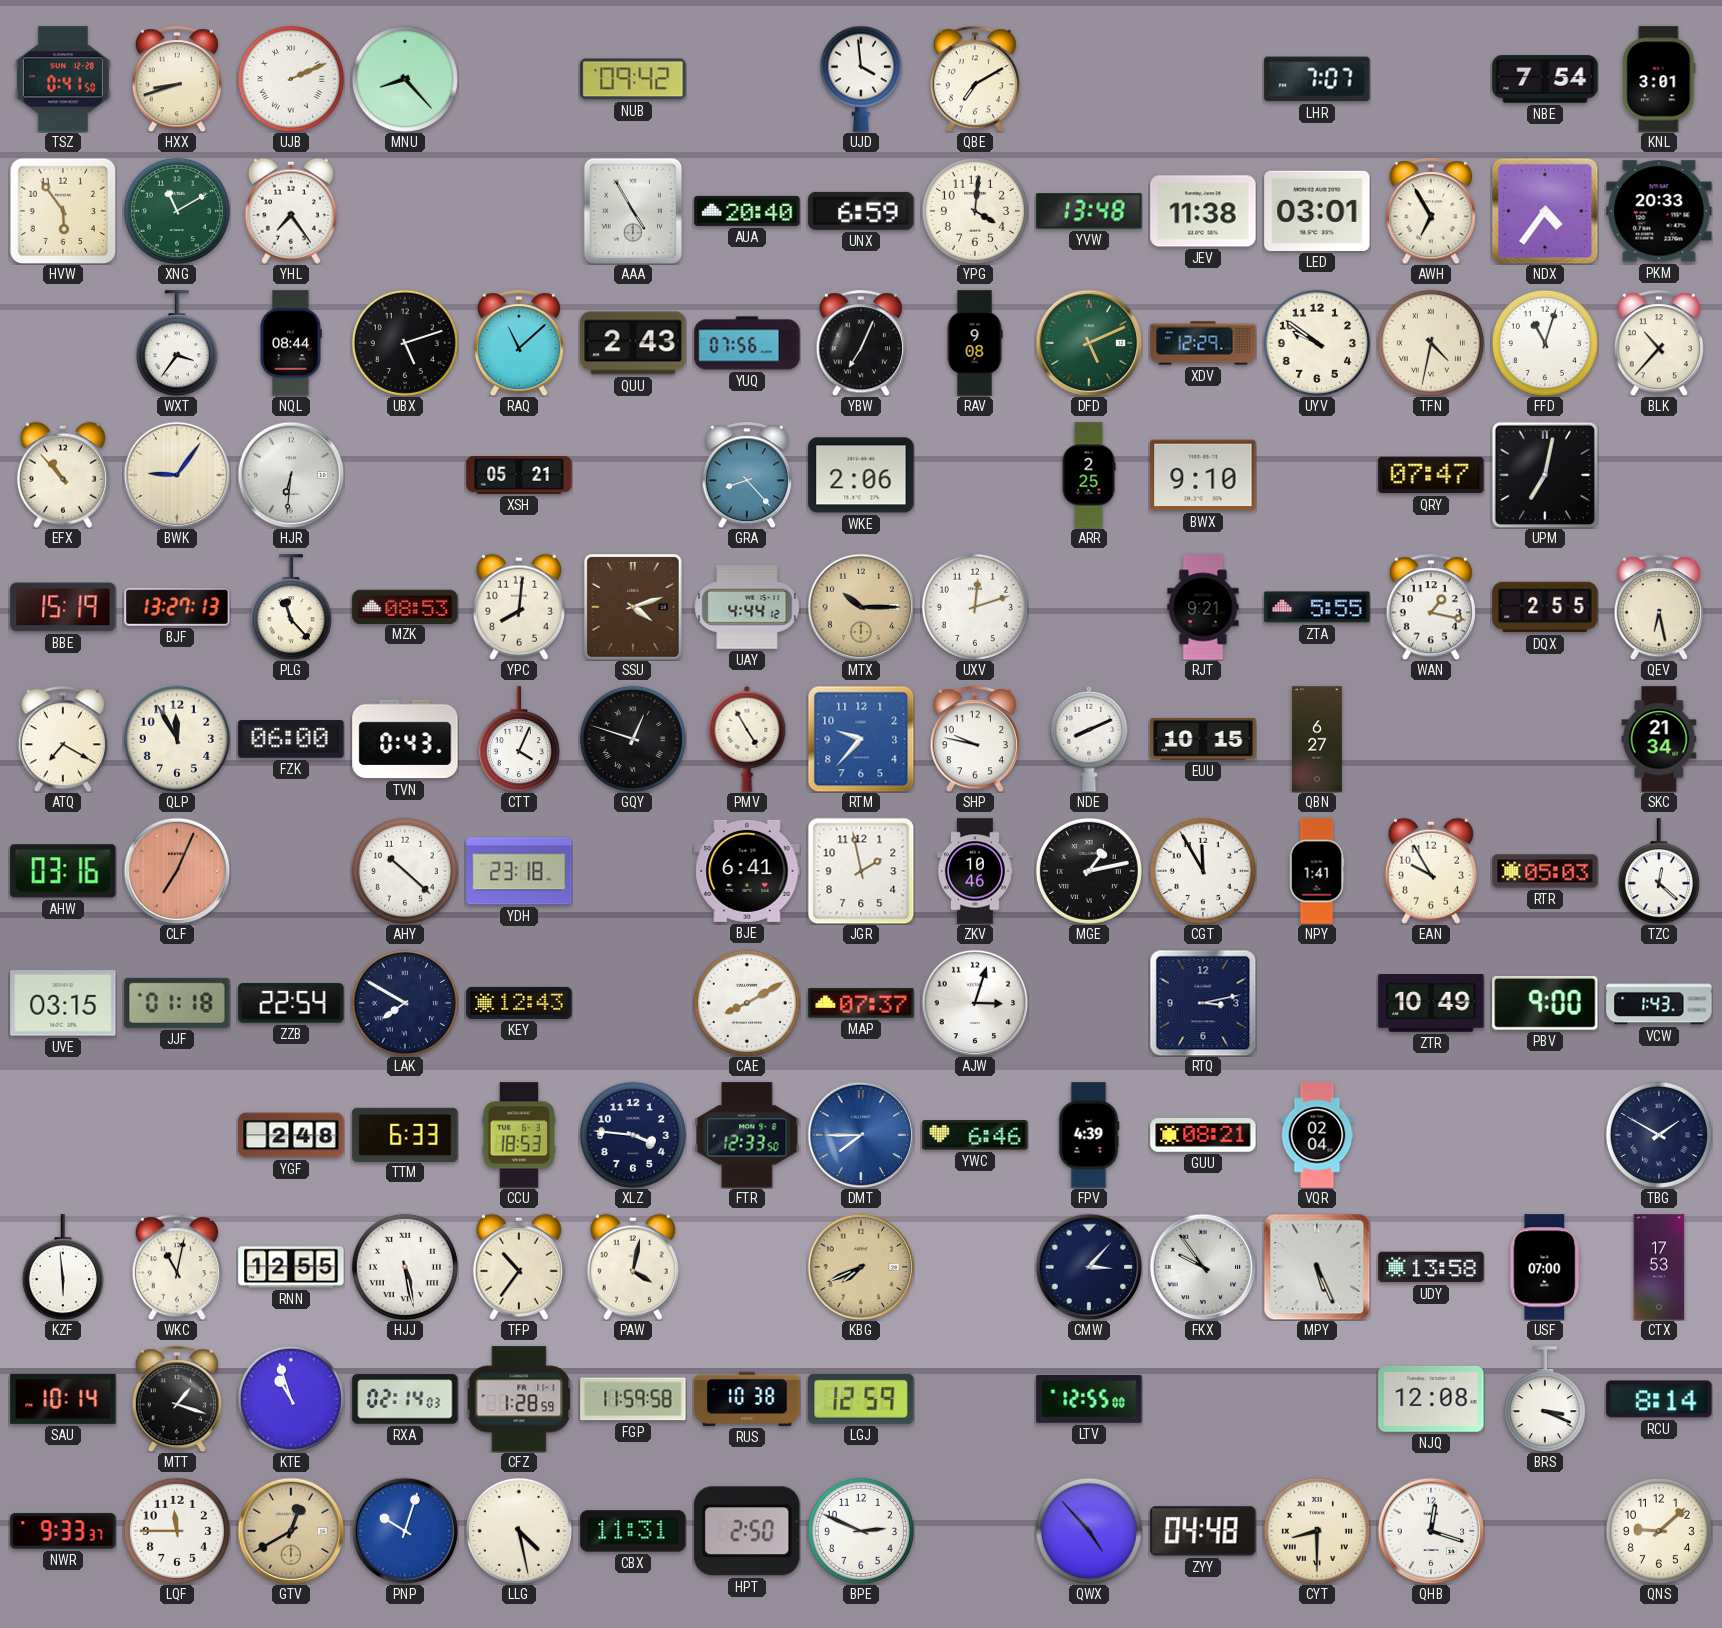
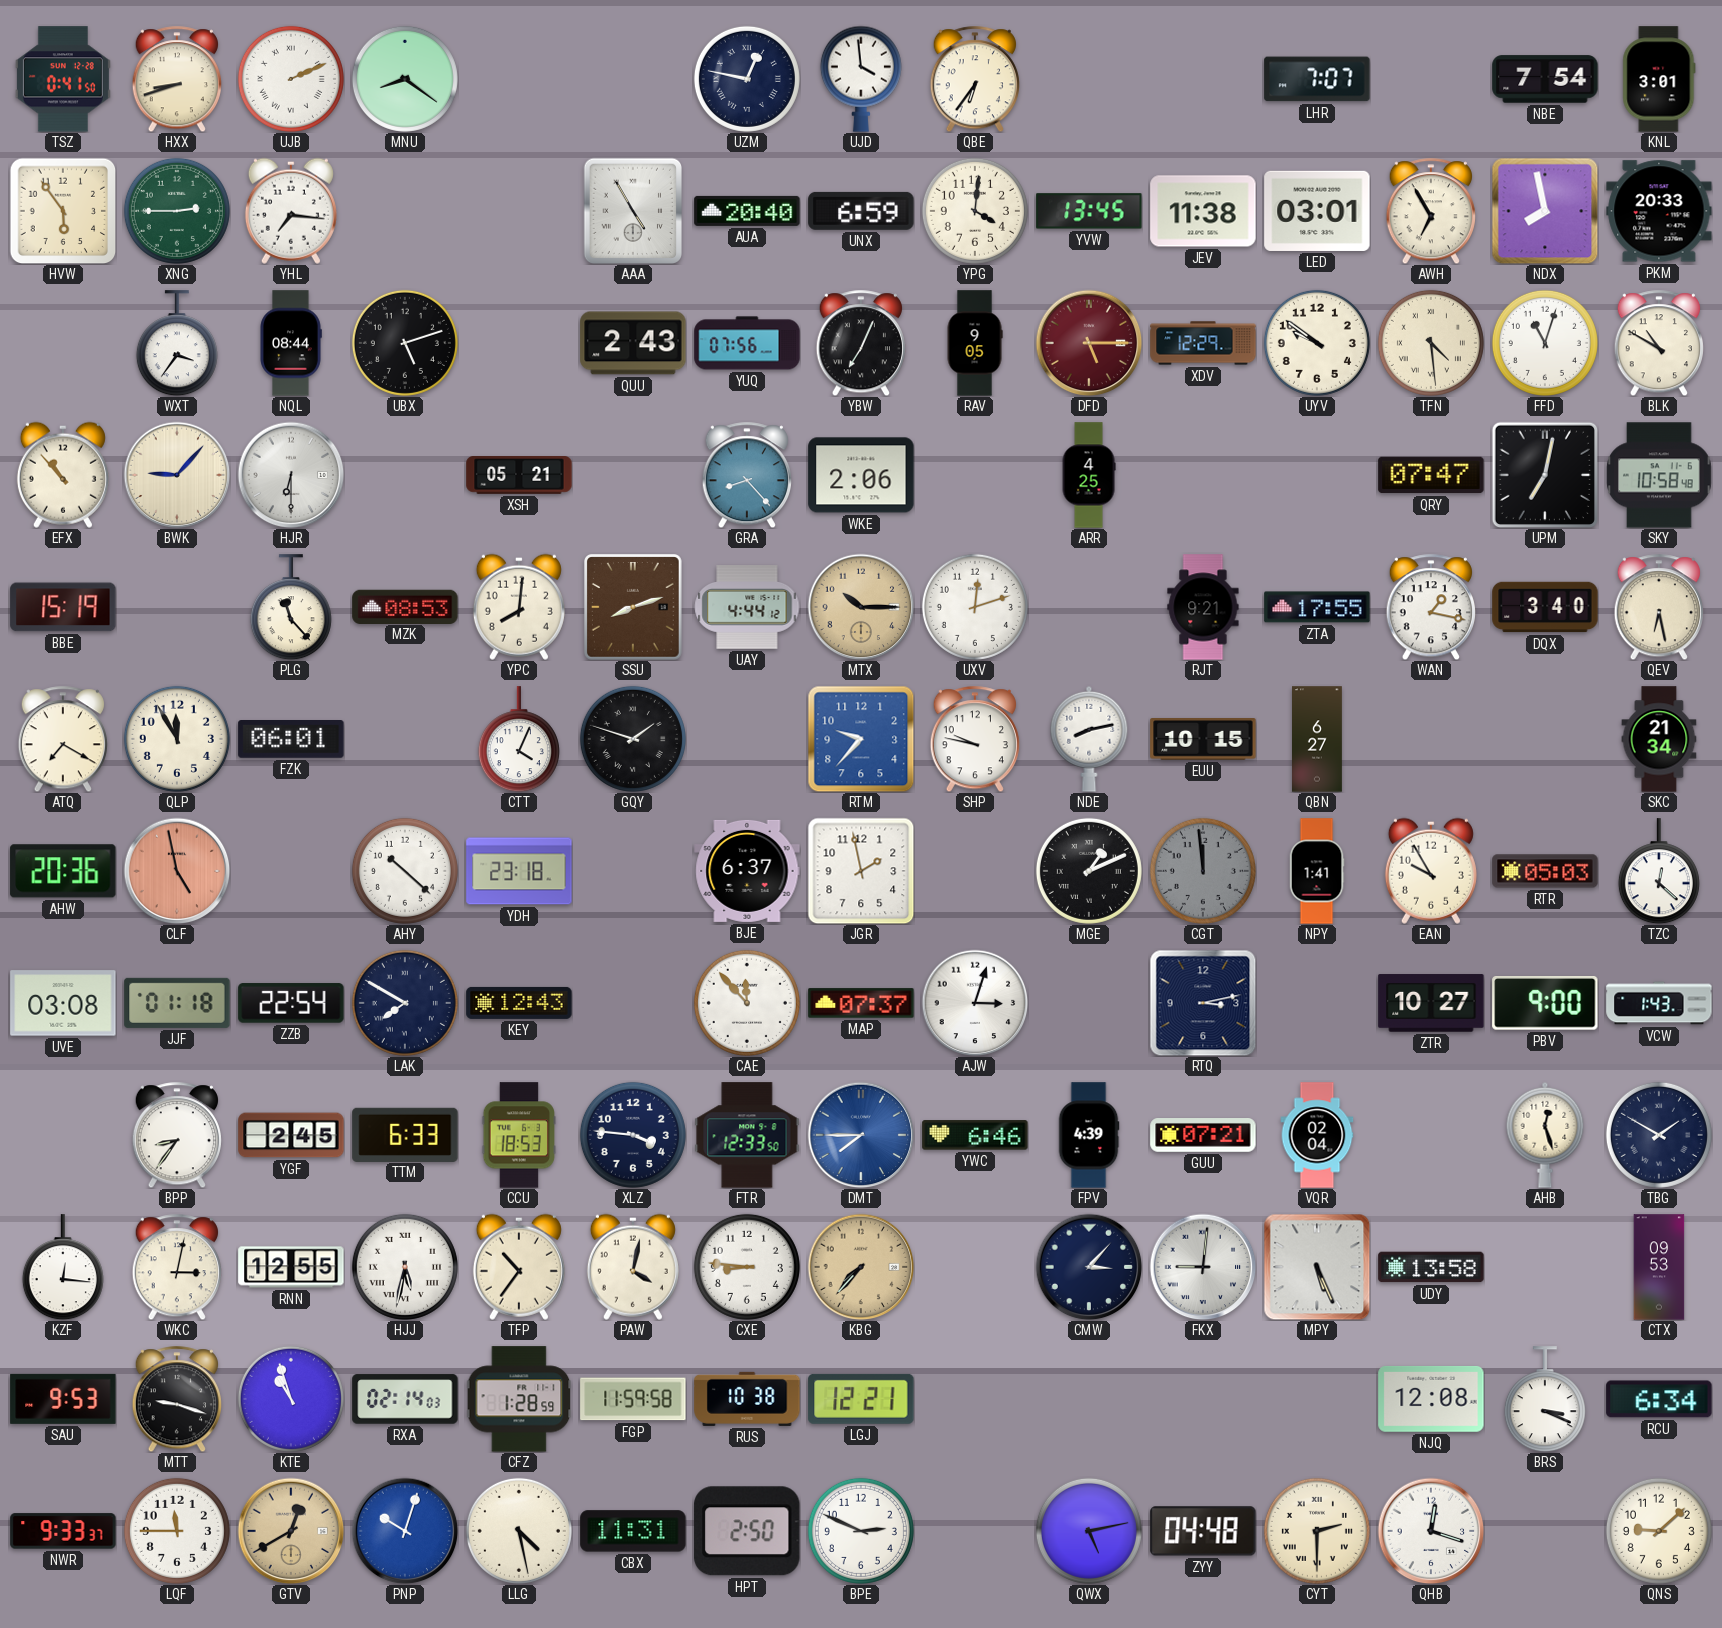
MNU: 8:23 -> 8:21
NUB: 09:42 -> none
UZM: none -> 12:47
QBE: 7:10 -> 6:36
XNG: 11:10 -> 2:45
YHL: 7:24 -> 7:16
YVW: 13:48 -> 13:45
NDX: 4:36 -> 7:58
RAQ: 11:08 -> none
RAV: 9:08 -> 9:05
DFD: 5:11 -> 5:15
DFD dial: green -> burgundy
TFN: 4:32 -> 4:29
BLK: 10:37 -> 10:50
BWK: 9:06 -> 9:07
HJR: 6:31 -> 6:30
ARR: 2:25 -> 4:25
BWX: 9:10 -> none
SKY: none -> 10:58
BJF: 13:27 -> none
SSU: 4:12 -> 8:12
ZTA: 5:55 -> 17:55
DQX: 2:55 -> 3:40
FZK: 06:00 -> 06:01
TVN: 0:43 -> none
GQY: 12:48 -> 1:48
PMV: 4:55 -> none
NDE: 8:11 -> 8:13
AHW: 03:16 -> 20:36
CLF: 7:04 -> 4:58
BJE: 6:41 -> 6:37
ZKV: 10:46 -> none
MGE: 1:13 -> 1:11
CGT: 11:55 -> 11:59
CGT dial: white -> grey
UVE: 03:15 -> 03:08
CAE: 8:10 -> 11:53
ZTR: 10:49 -> 10:27
BPP: none -> 8:36
YGF: 2:48 -> 2:45
GUU: 08:21 -> 07:21
AHB: none -> 12:27
KZF: 5:59 -> 12:16
WKC: 11:02 -> 3:02
HJJ: 5:28 -> 5:32
CXE: none -> 8:46
KBG: 7:41 -> 7:37
FKX: 9:54 -> 9:01
USF: 07:00 -> none
CTX: 17:53 -> 09:53
SAU: 10:14 -> 9:53
MTT: 1:18 -> 9:18
LGJ: 12:59 -> 12:21
LTV: 12:55 -> none
RCU: 8:14 -> 6:34
QWX: 4:53 -> 5:13
CYT: 8:30 -> 2:30
